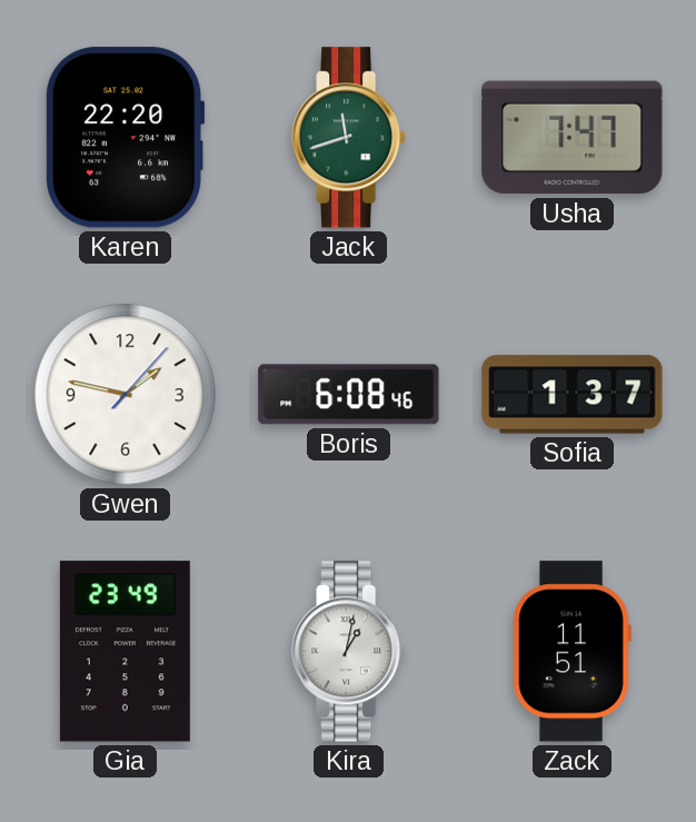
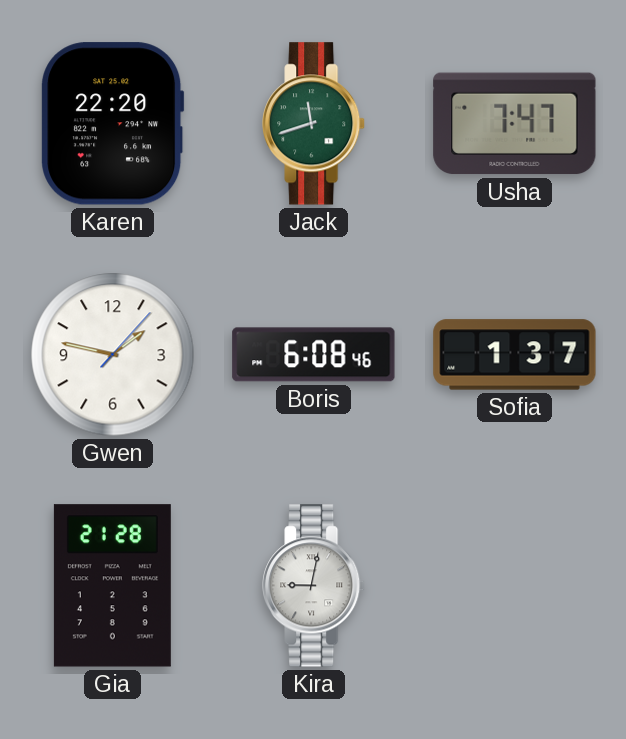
Gia: 23:49 -> 21:28
Kira: 1:02 -> 9:02
Zack: 11:51 -> none
